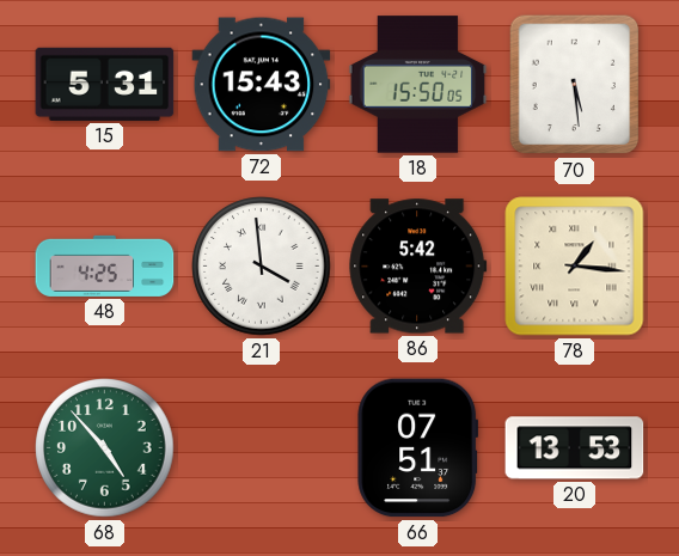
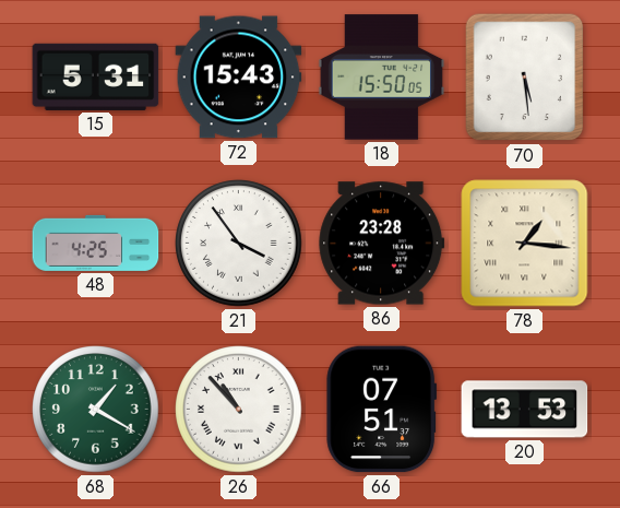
21: 3:59 -> 3:54
86: 5:42 -> 23:28
68: 4:53 -> 1:20
26: none -> 10:53
